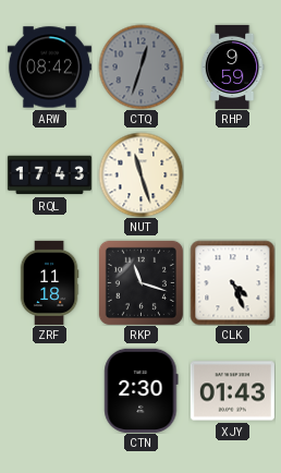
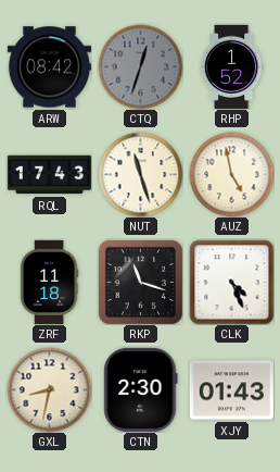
RHP: 9:59 -> 1:52
AUZ: none -> 4:58
GXL: none -> 8:32
